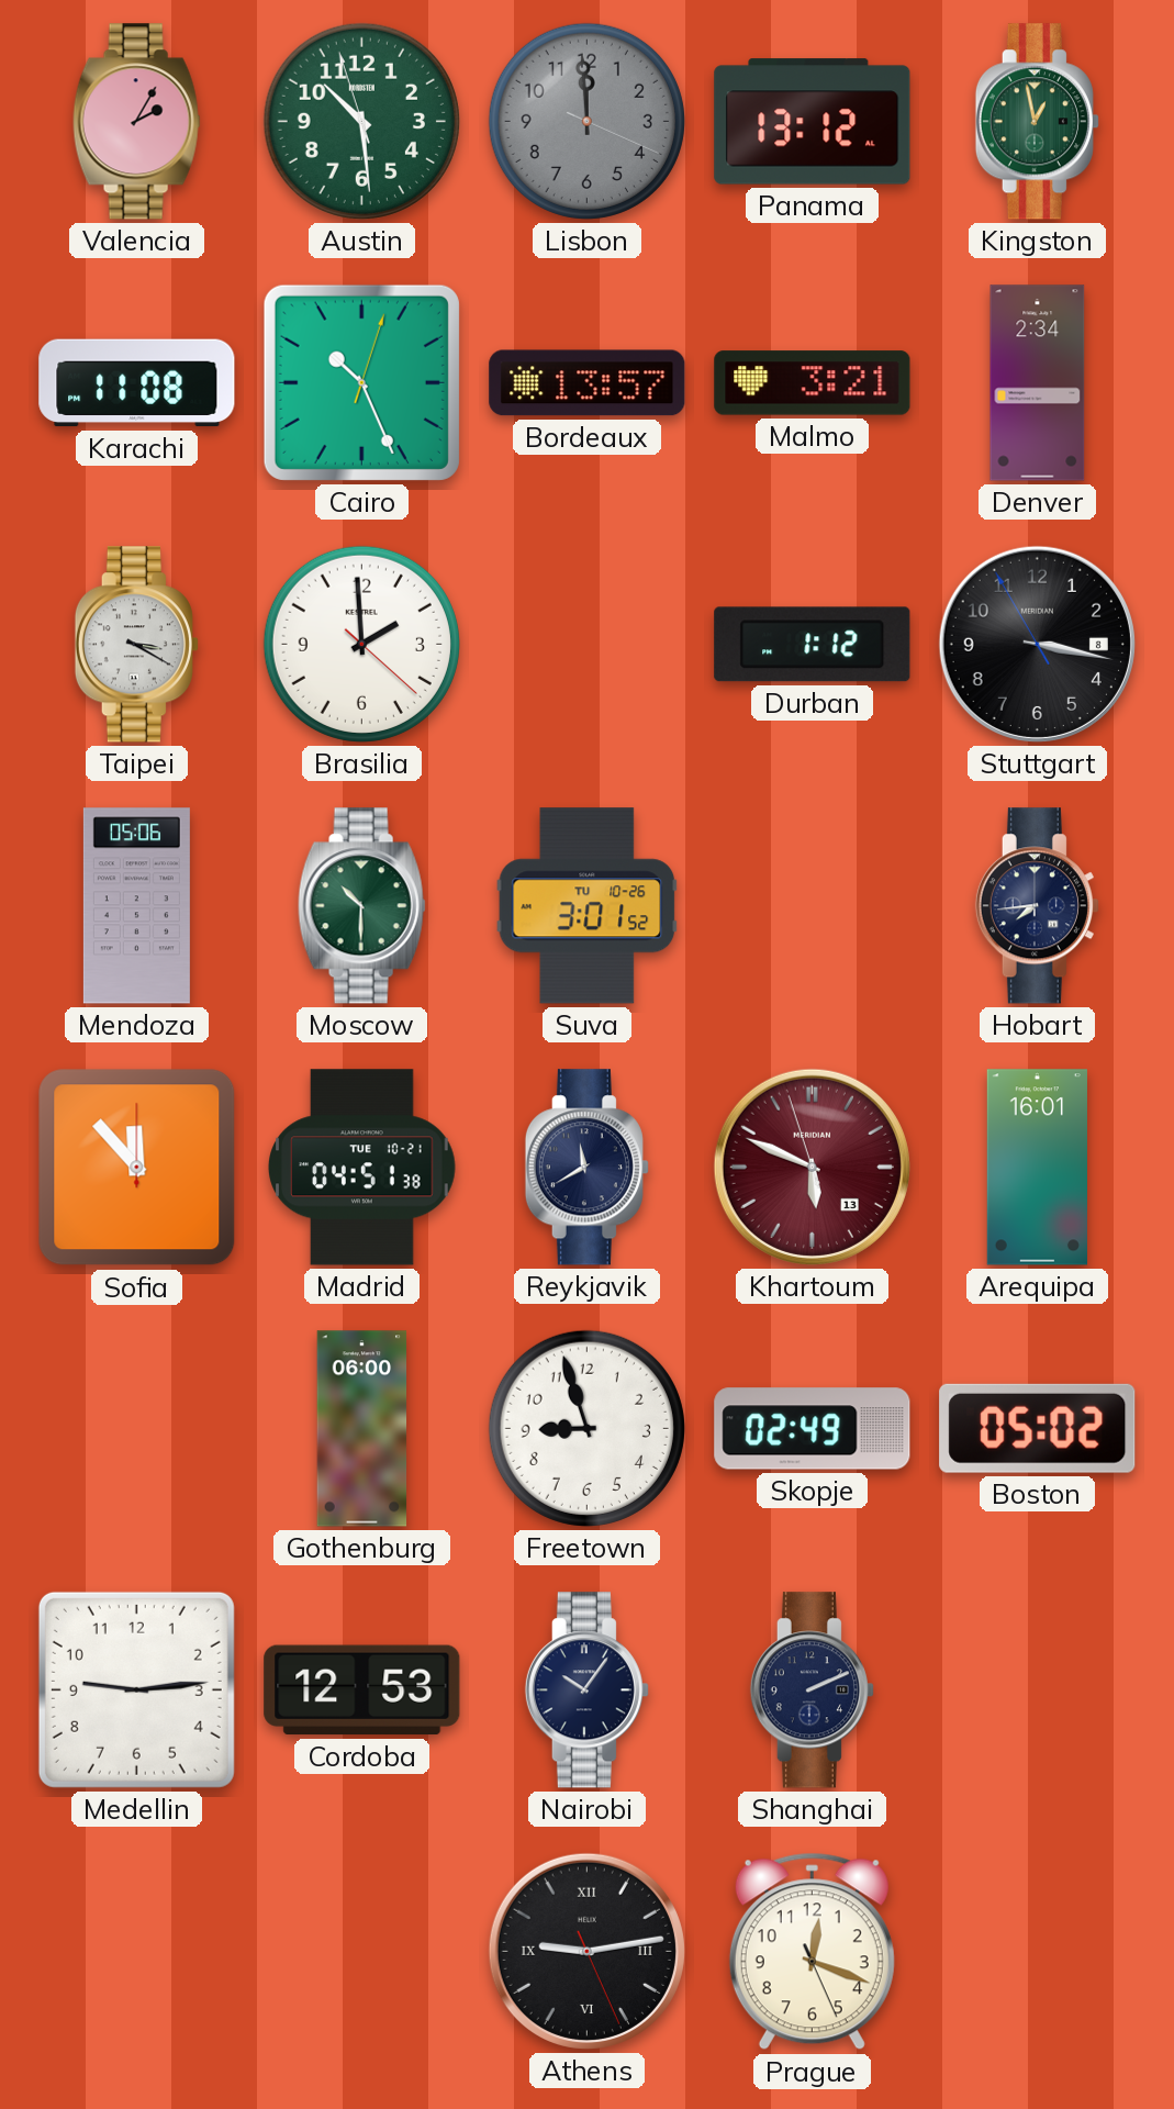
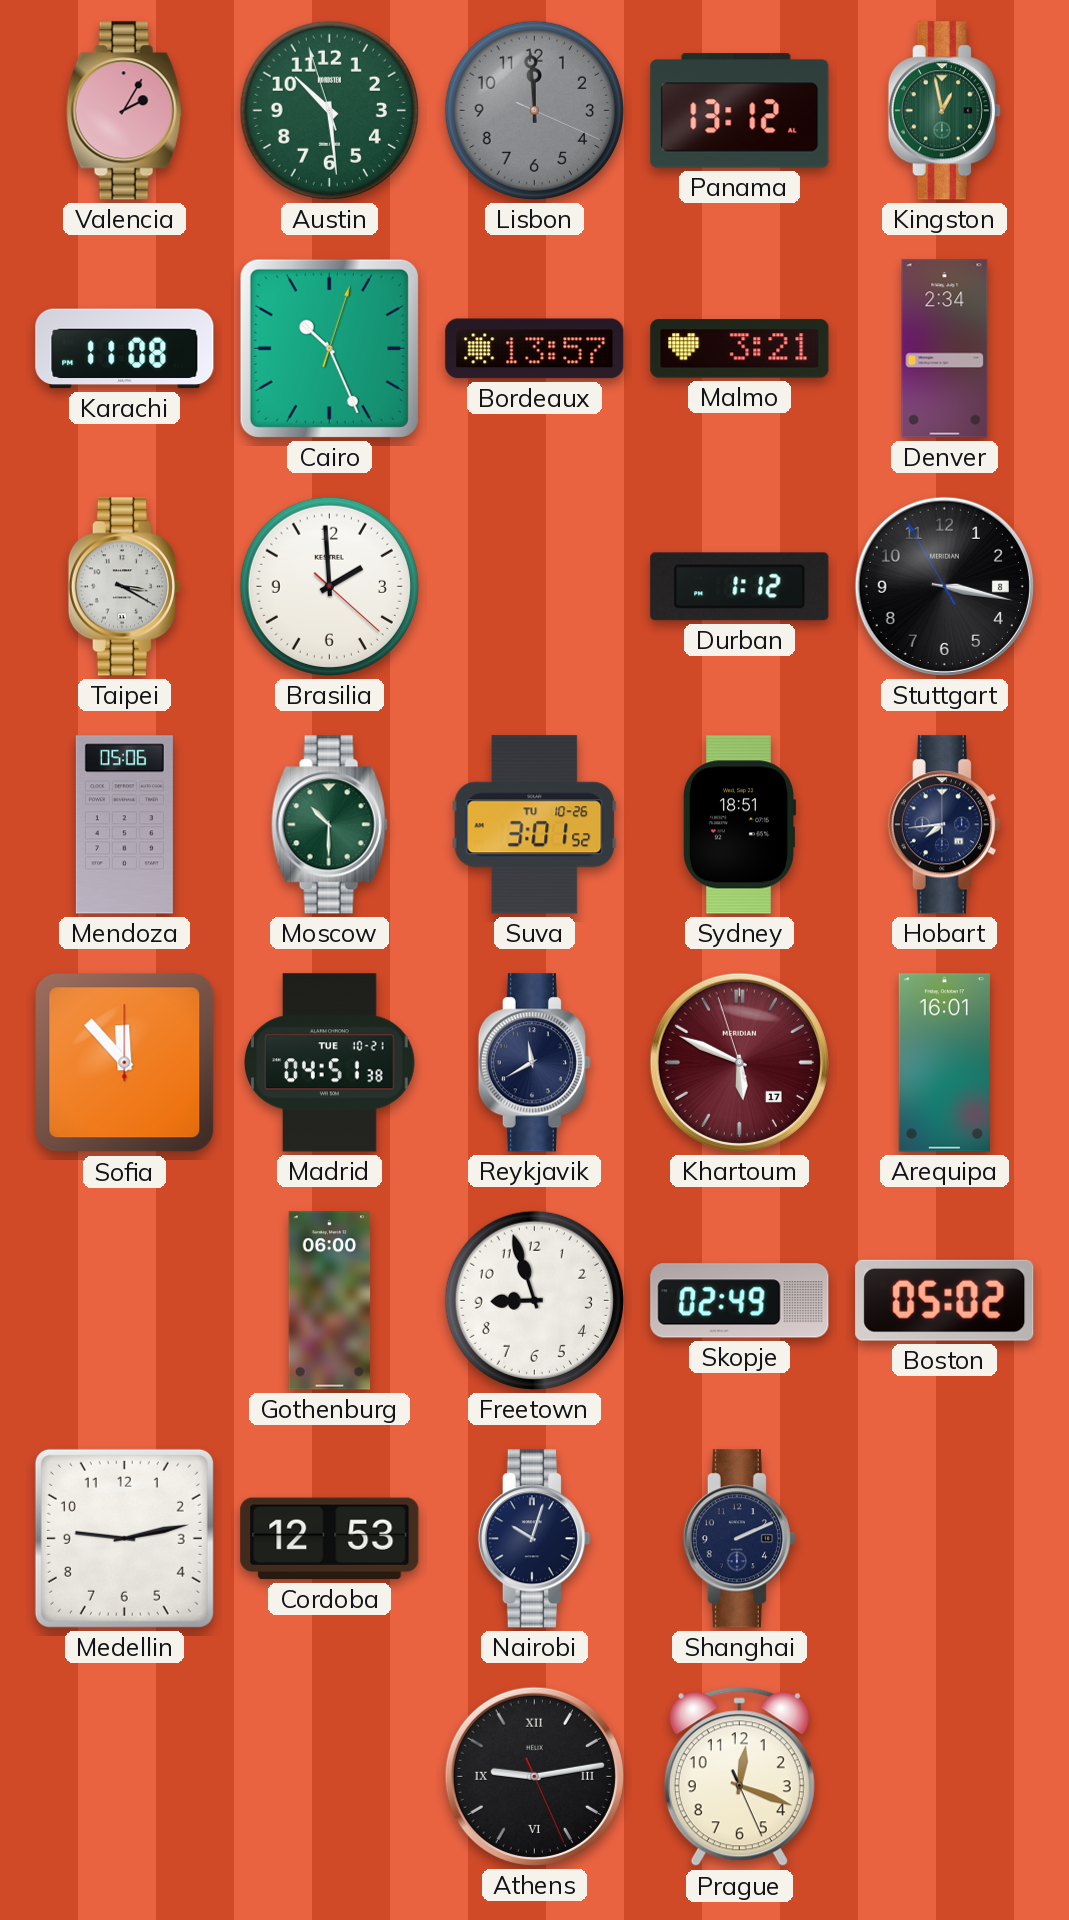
Sydney: none -> 18:51
Khartoum date: 13 -> 17
Medellin: 9:14 -> 9:13
Nairobi: 10:06 -> 10:03
